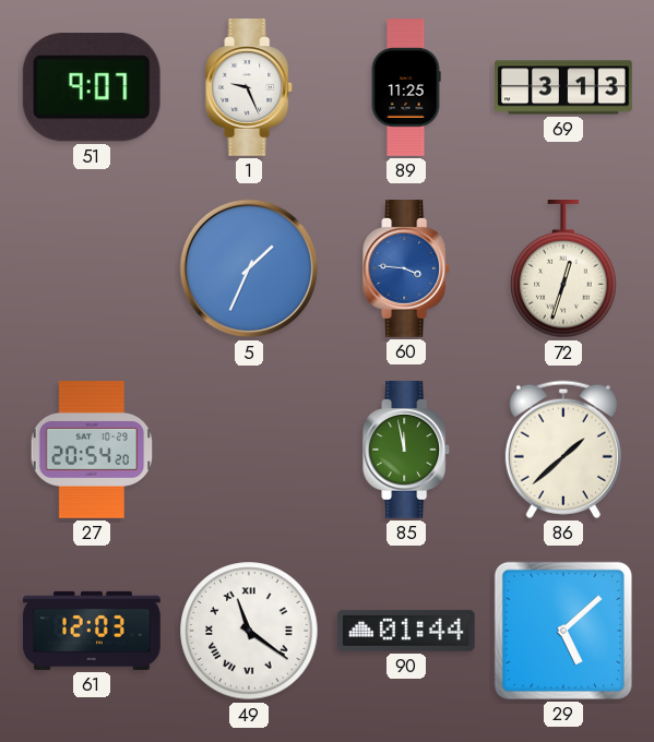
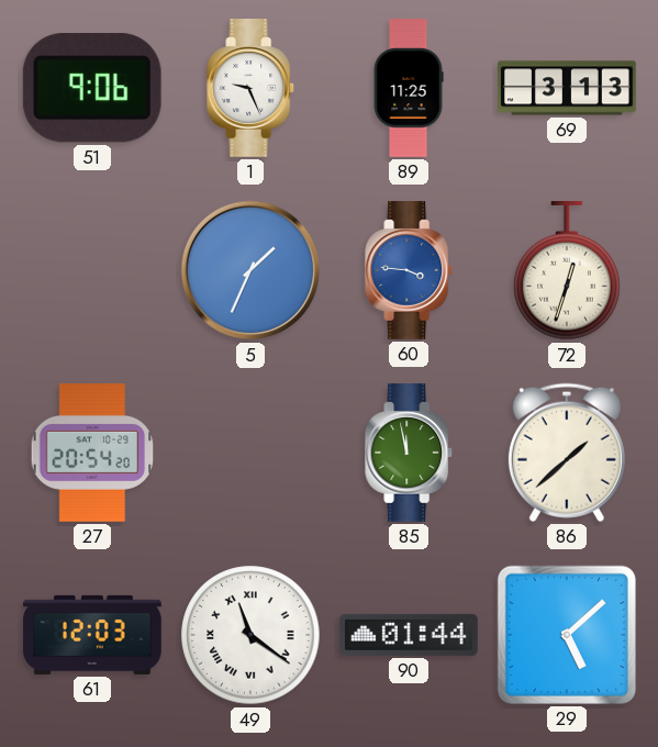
51: 9:07 -> 9:06
